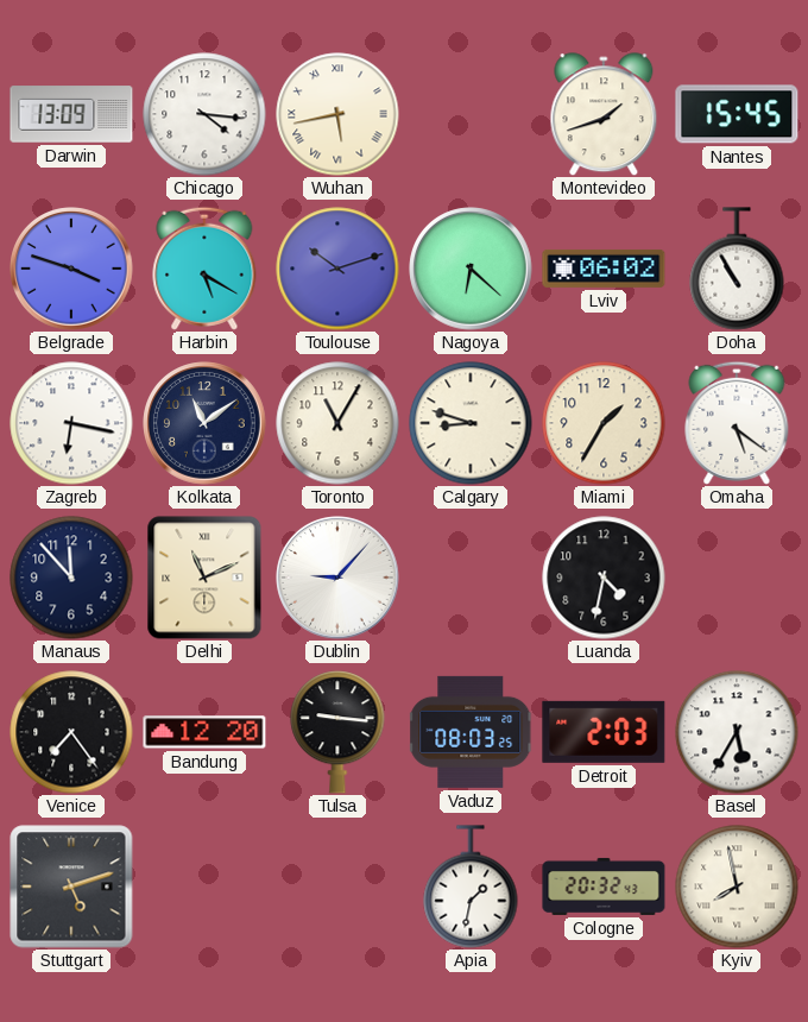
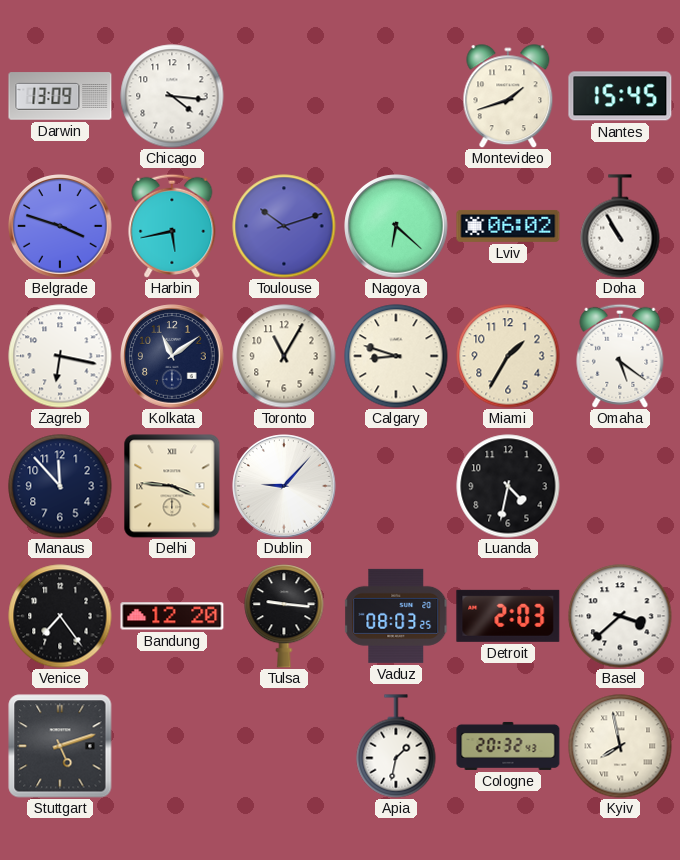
Wuhan: 5:43 -> none
Harbin: 5:20 -> 5:43
Delhi: 11:11 -> 3:46
Basel: 5:35 -> 3:38
